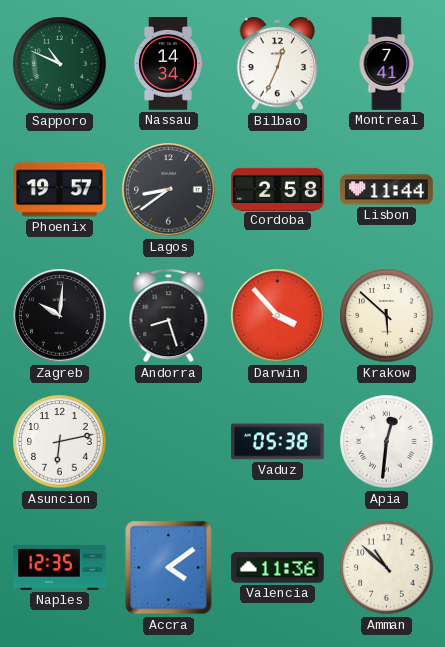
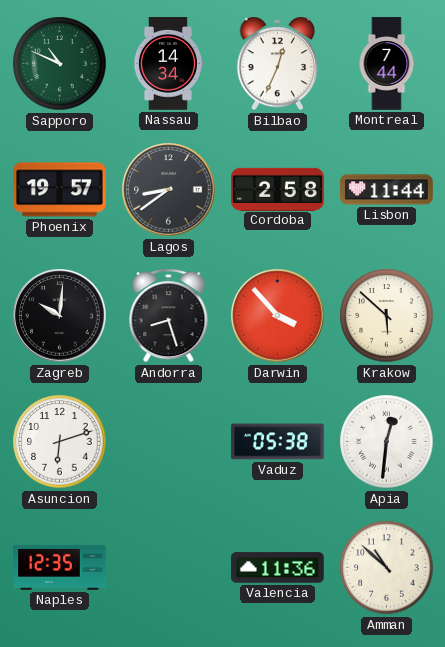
Montreal: 7:41 -> 7:44
Asuncion: 6:13 -> 6:12
Accra: 4:09 -> none
